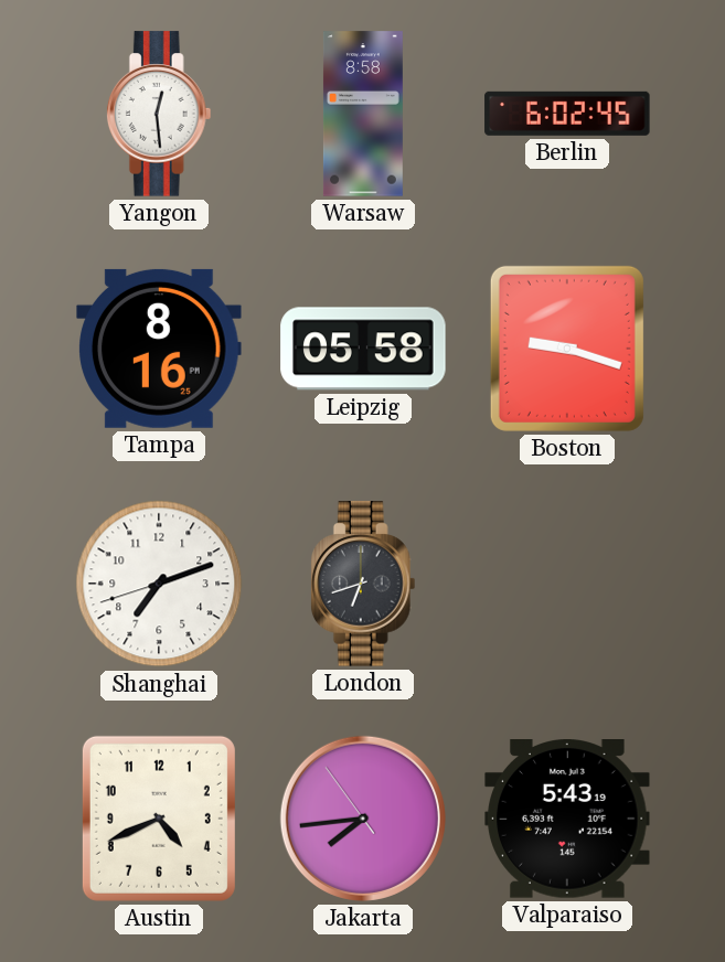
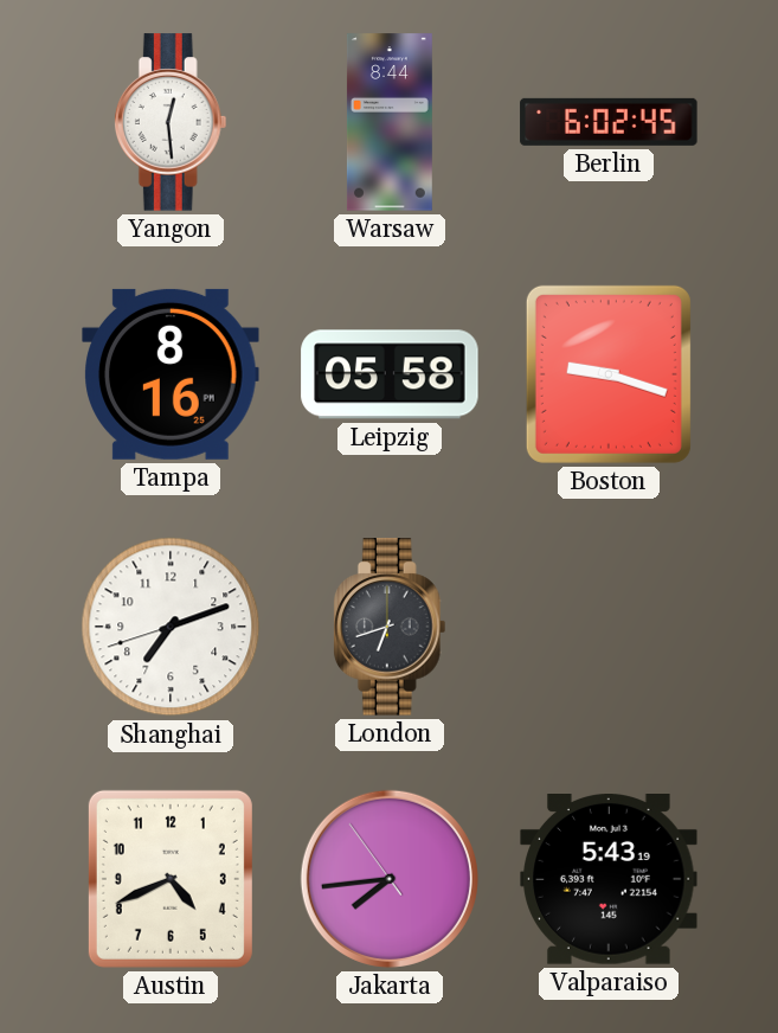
Warsaw: 8:58 -> 8:44
